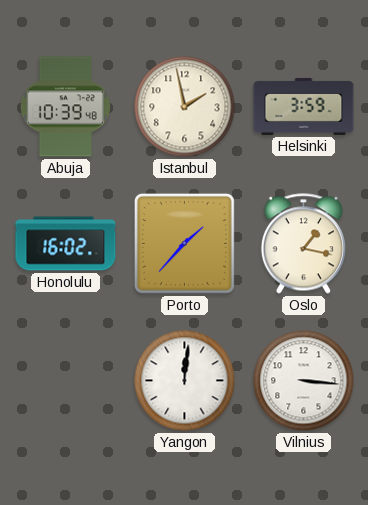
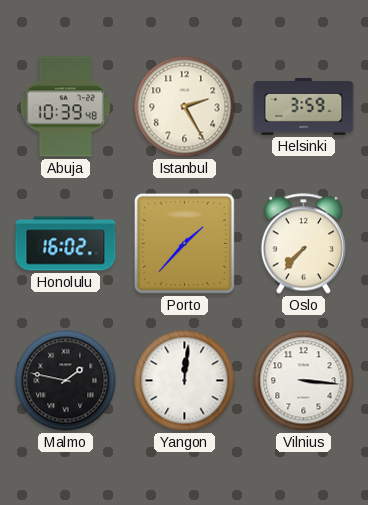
Istanbul: 1:58 -> 2:25
Oslo: 1:17 -> 7:37
Malmo: none -> 1:47
